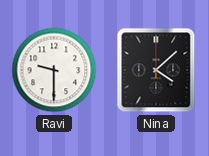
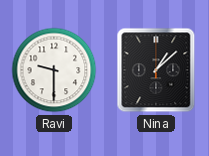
Nina: 4:08 -> 1:08
